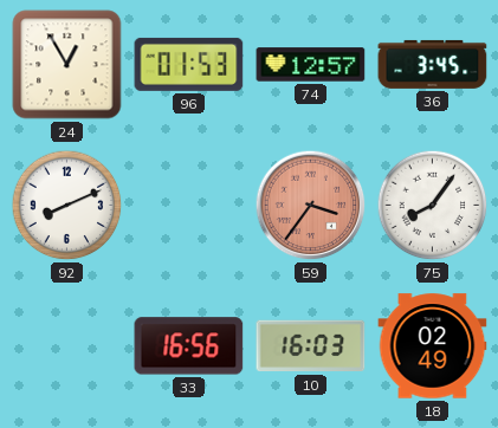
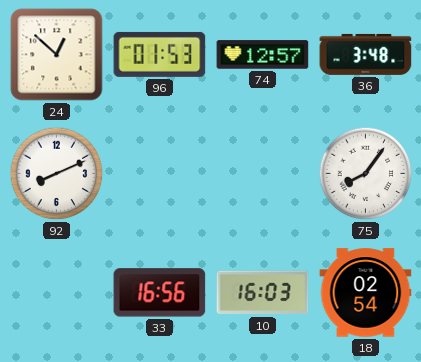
24: 12:55 -> 12:52
36: 3:45 -> 3:48
59: 3:36 -> none
18: 02:49 -> 02:54
